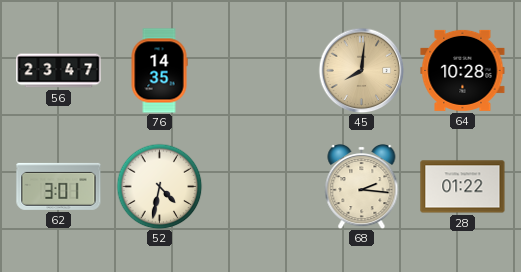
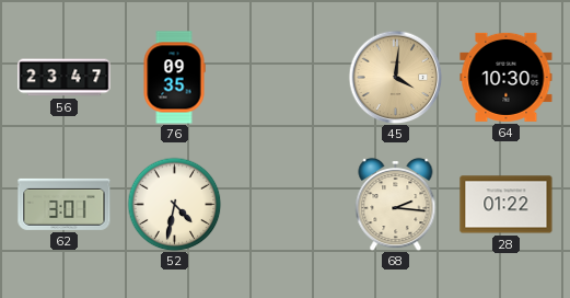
76: 14:35 -> 09:35
45: 8:01 -> 4:01
64: 10:28 -> 10:30
